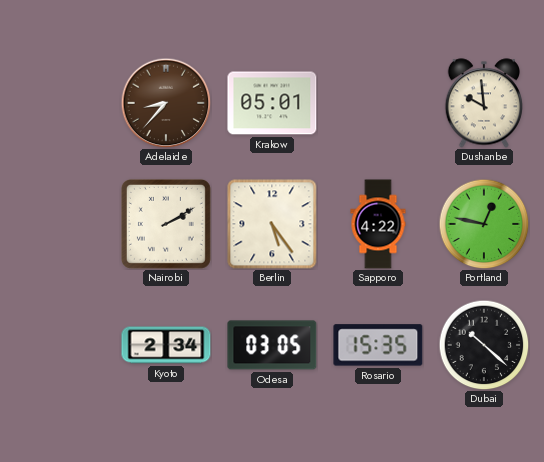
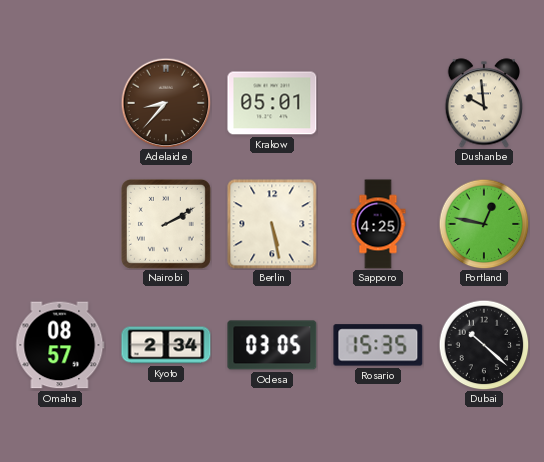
Berlin: 5:24 -> 5:28
Sapporo: 4:22 -> 4:25
Omaha: none -> 08:57
